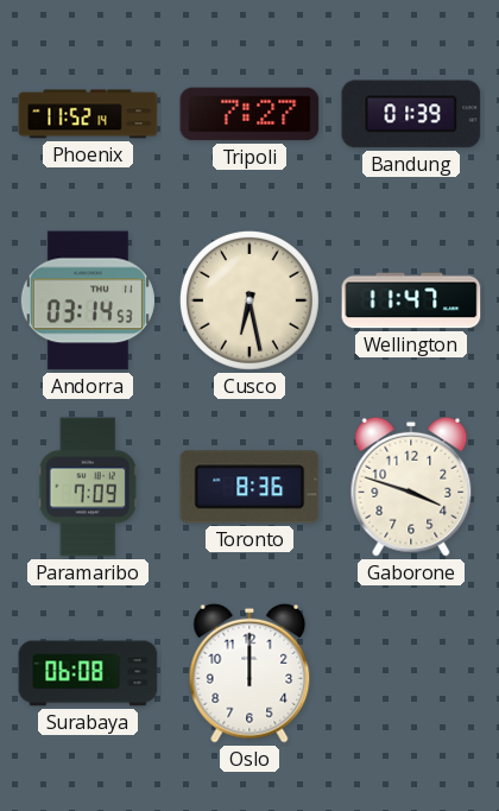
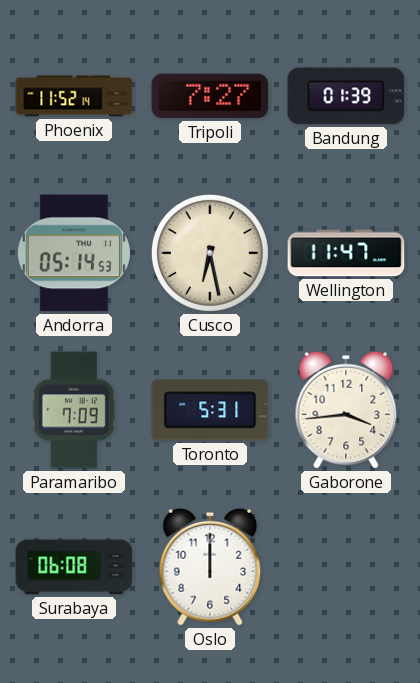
Andorra: 03:14 -> 05:14
Toronto: 8:36 -> 5:31
Gaborone: 3:48 -> 3:44
